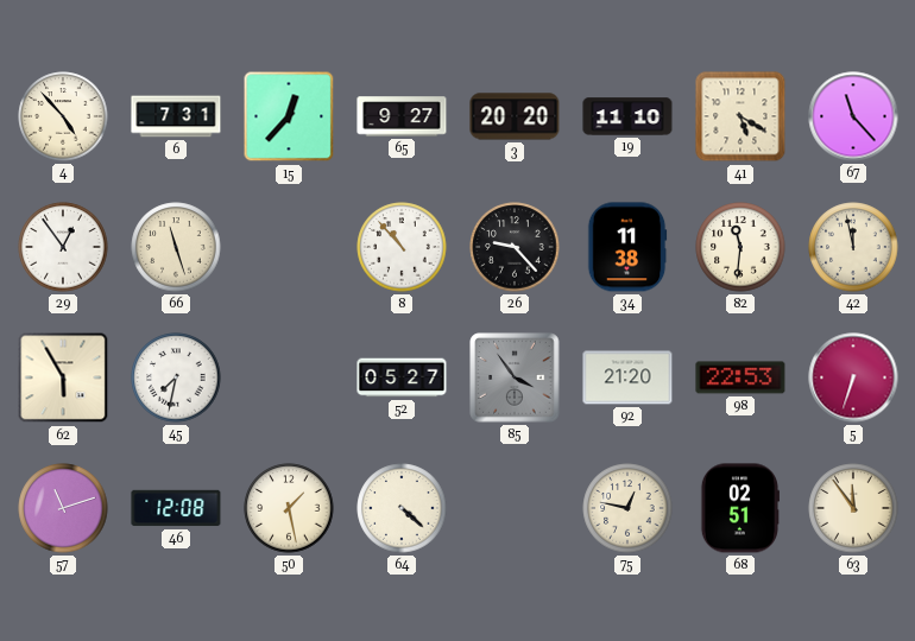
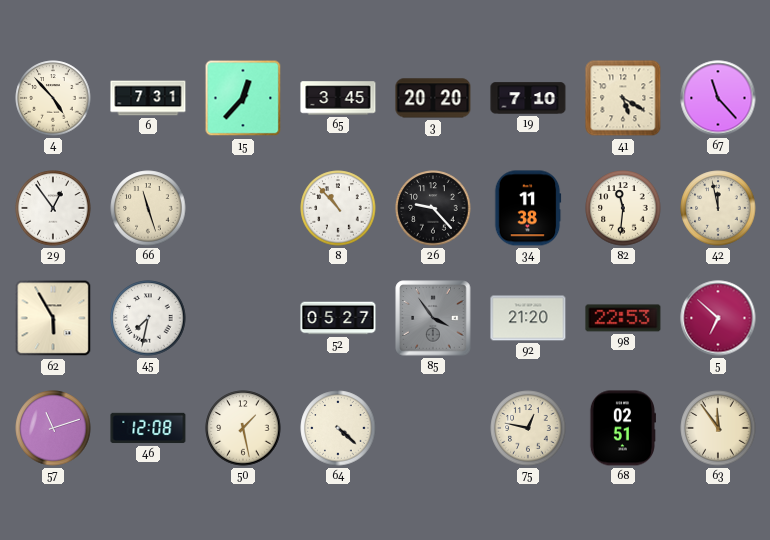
65: 9:27 -> 3:45
19: 11:10 -> 7:10
5: 6:33 -> 6:52
